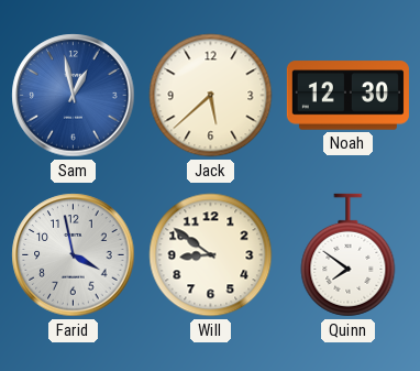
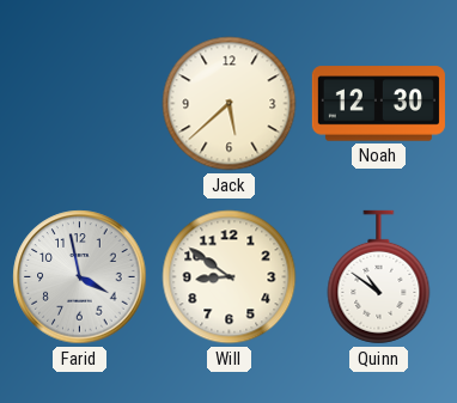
Sam: 12:58 -> none
Quinn: 7:51 -> 10:51
